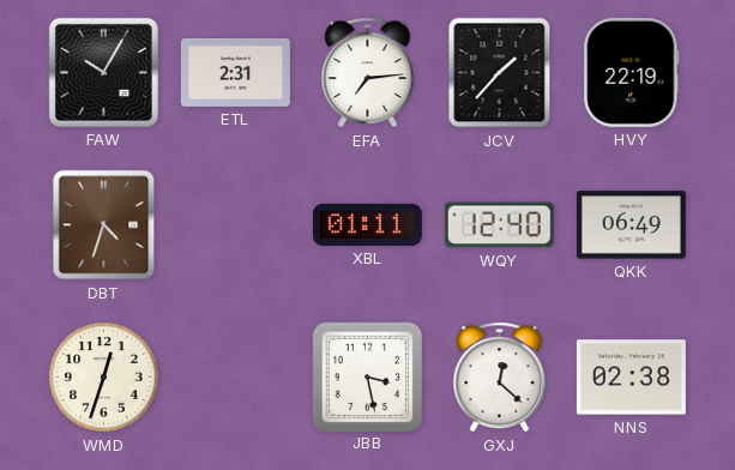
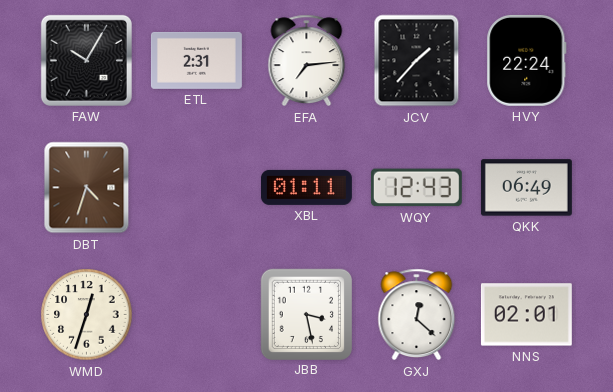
HVY: 22:19 -> 22:24
WQY: 12:40 -> 12:43
NNS: 02:38 -> 02:01
